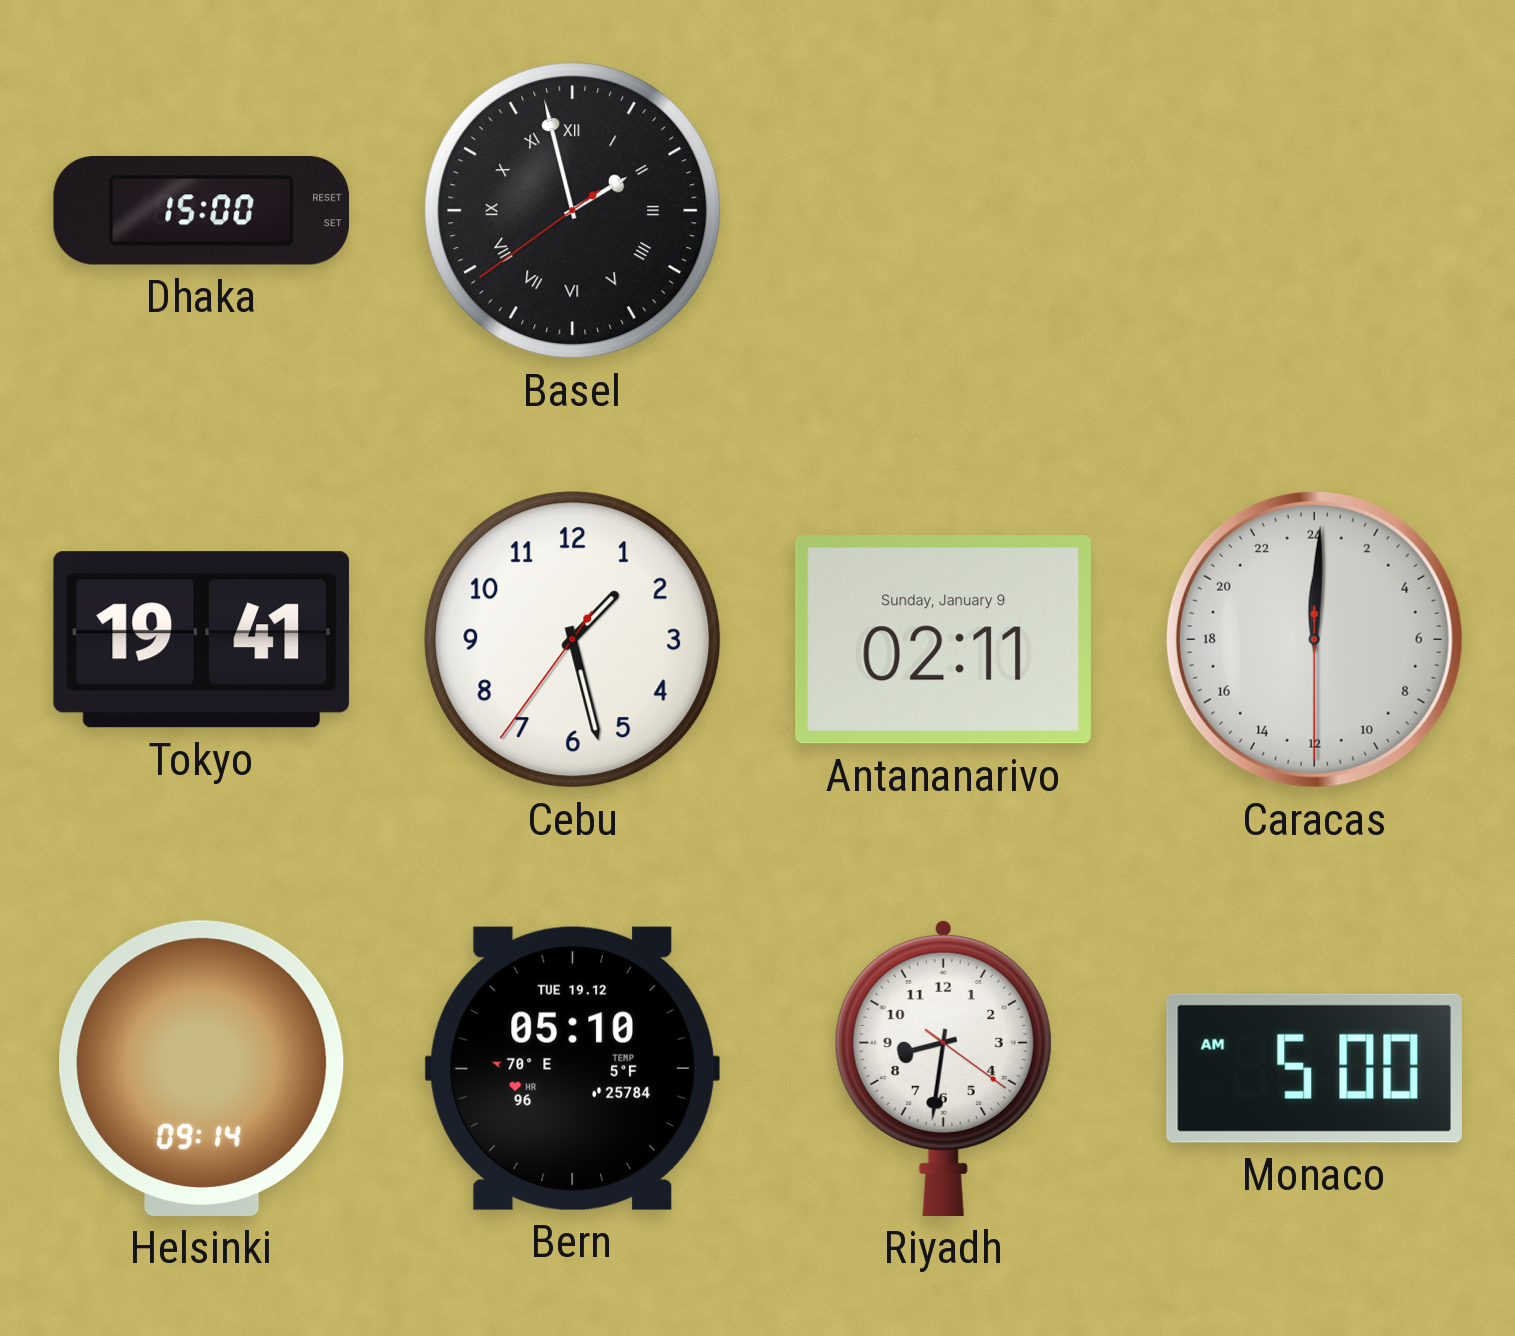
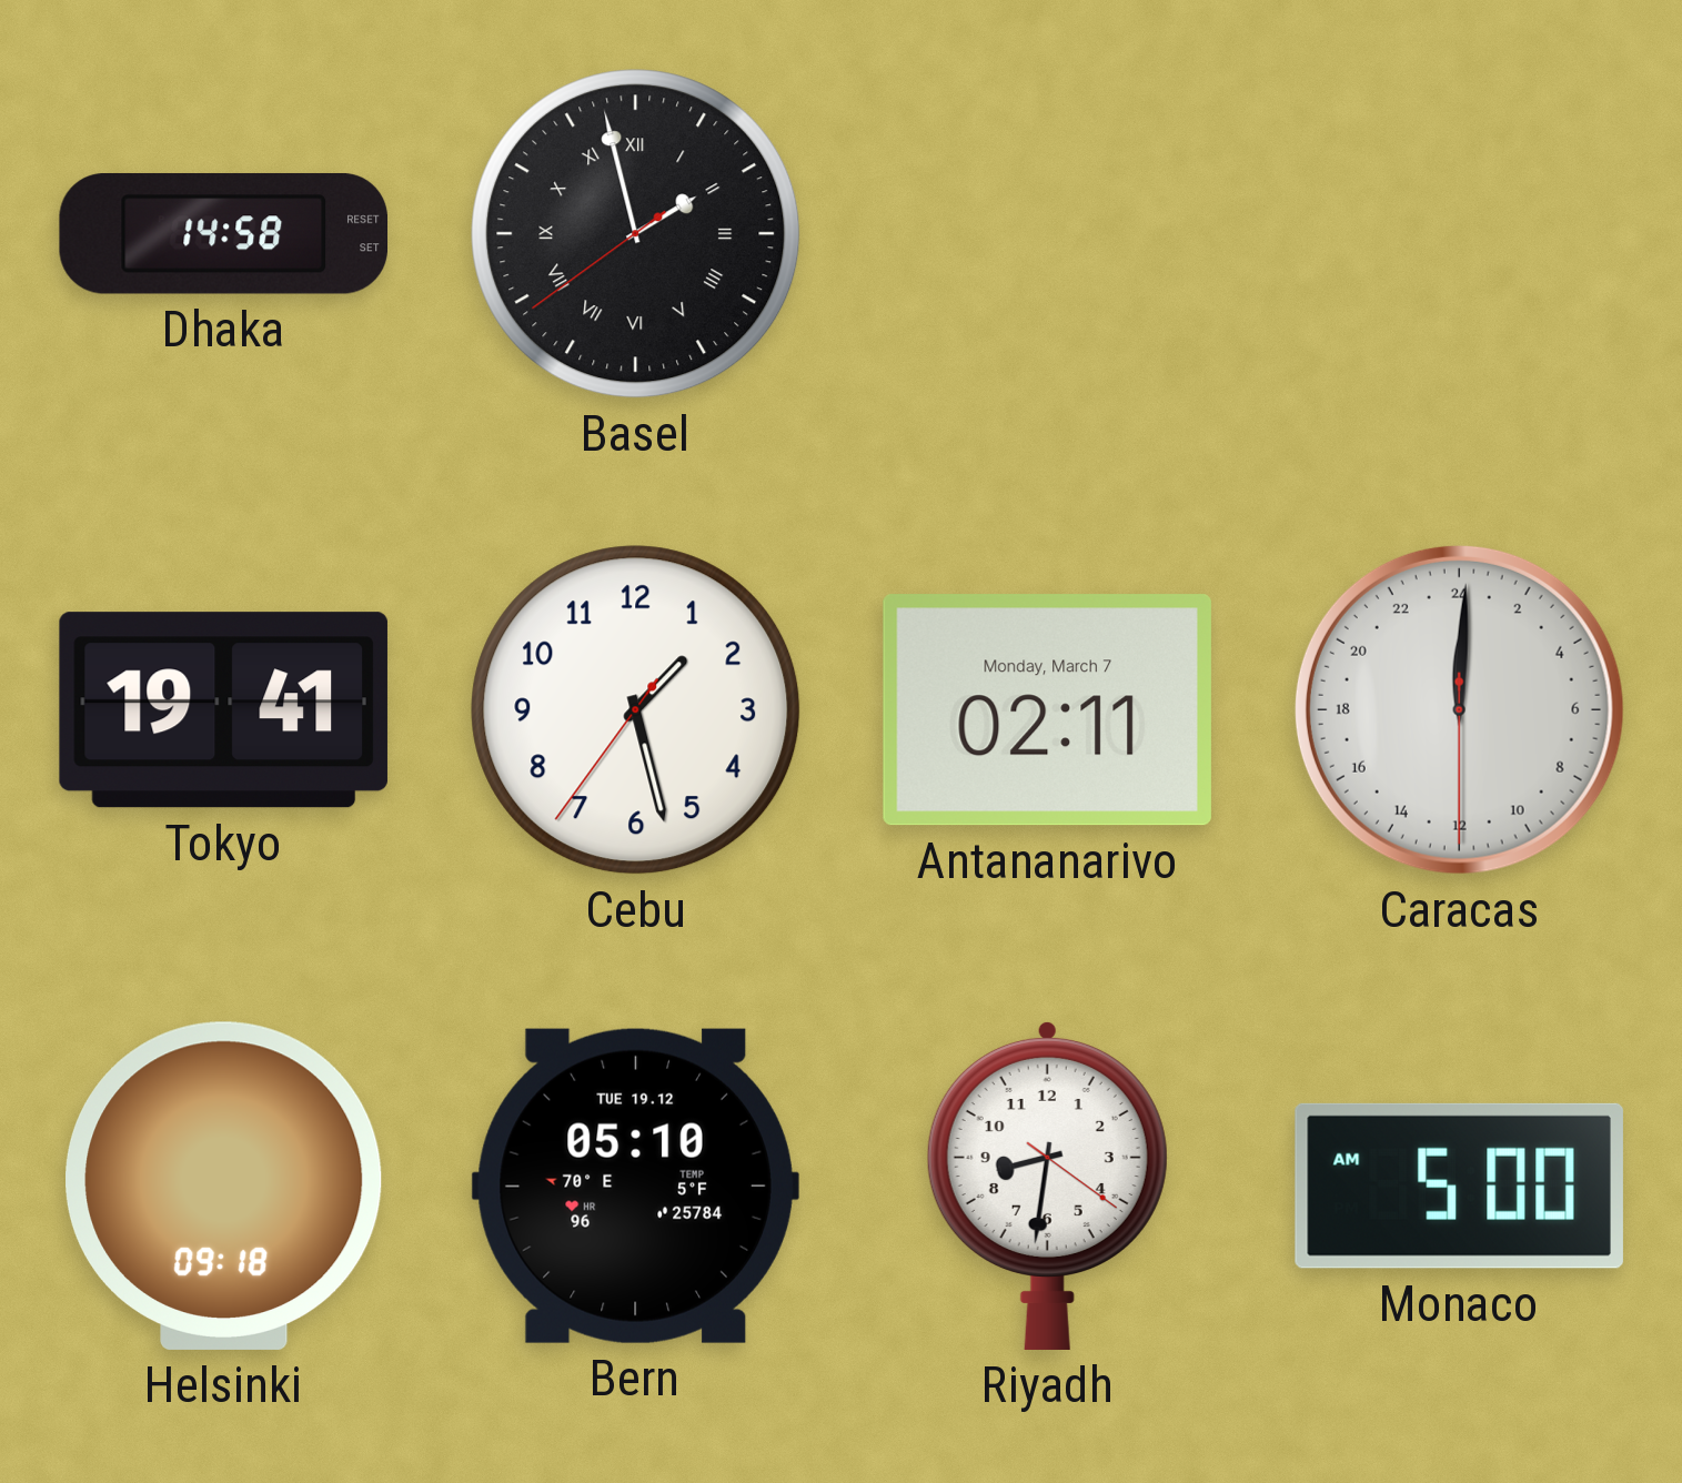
Dhaka: 15:00 -> 14:58
Antananarivo date: Sunday, January 9 -> Monday, March 7
Helsinki: 09:14 -> 09:18
